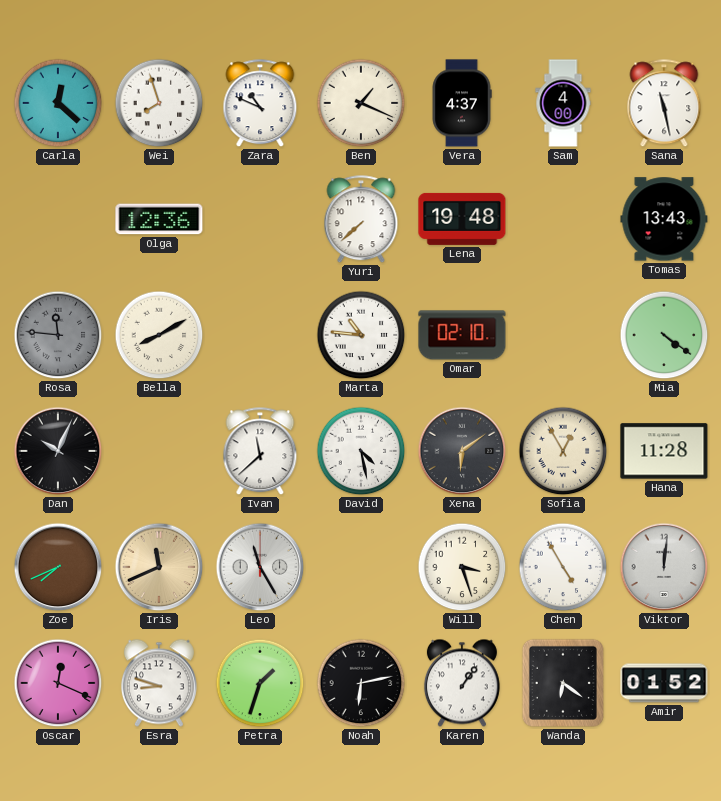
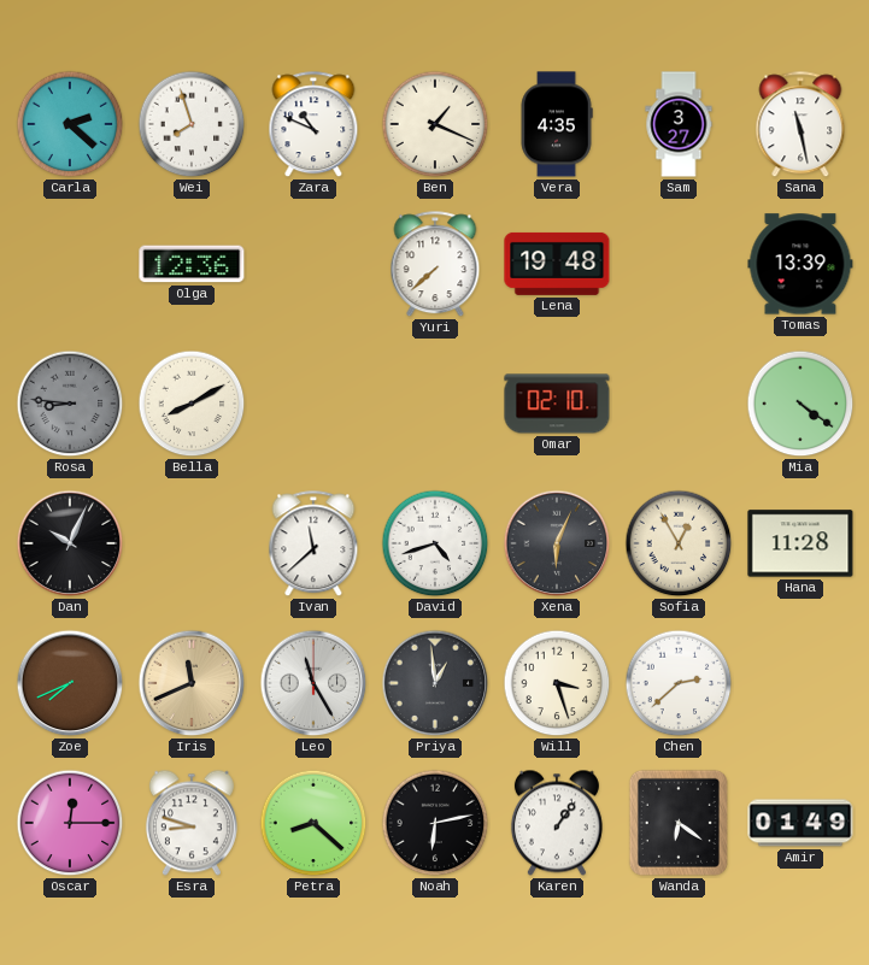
Carla: 12:22 -> 2:22
Vera: 4:37 -> 4:35
Sam: 4:00 -> 3:27
Tomas: 13:43 -> 13:39
Rosa: 11:46 -> 8:46
Marta: 10:46 -> none
David: 4:28 -> 4:42
Xena: 6:09 -> 6:04
Priya: none -> 12:59
Chen: 4:55 -> 2:38
Viktor: 12:01 -> none
Oscar: 12:19 -> 12:15
Petra: 1:33 -> 8:22
Amir: 01:52 -> 01:49
